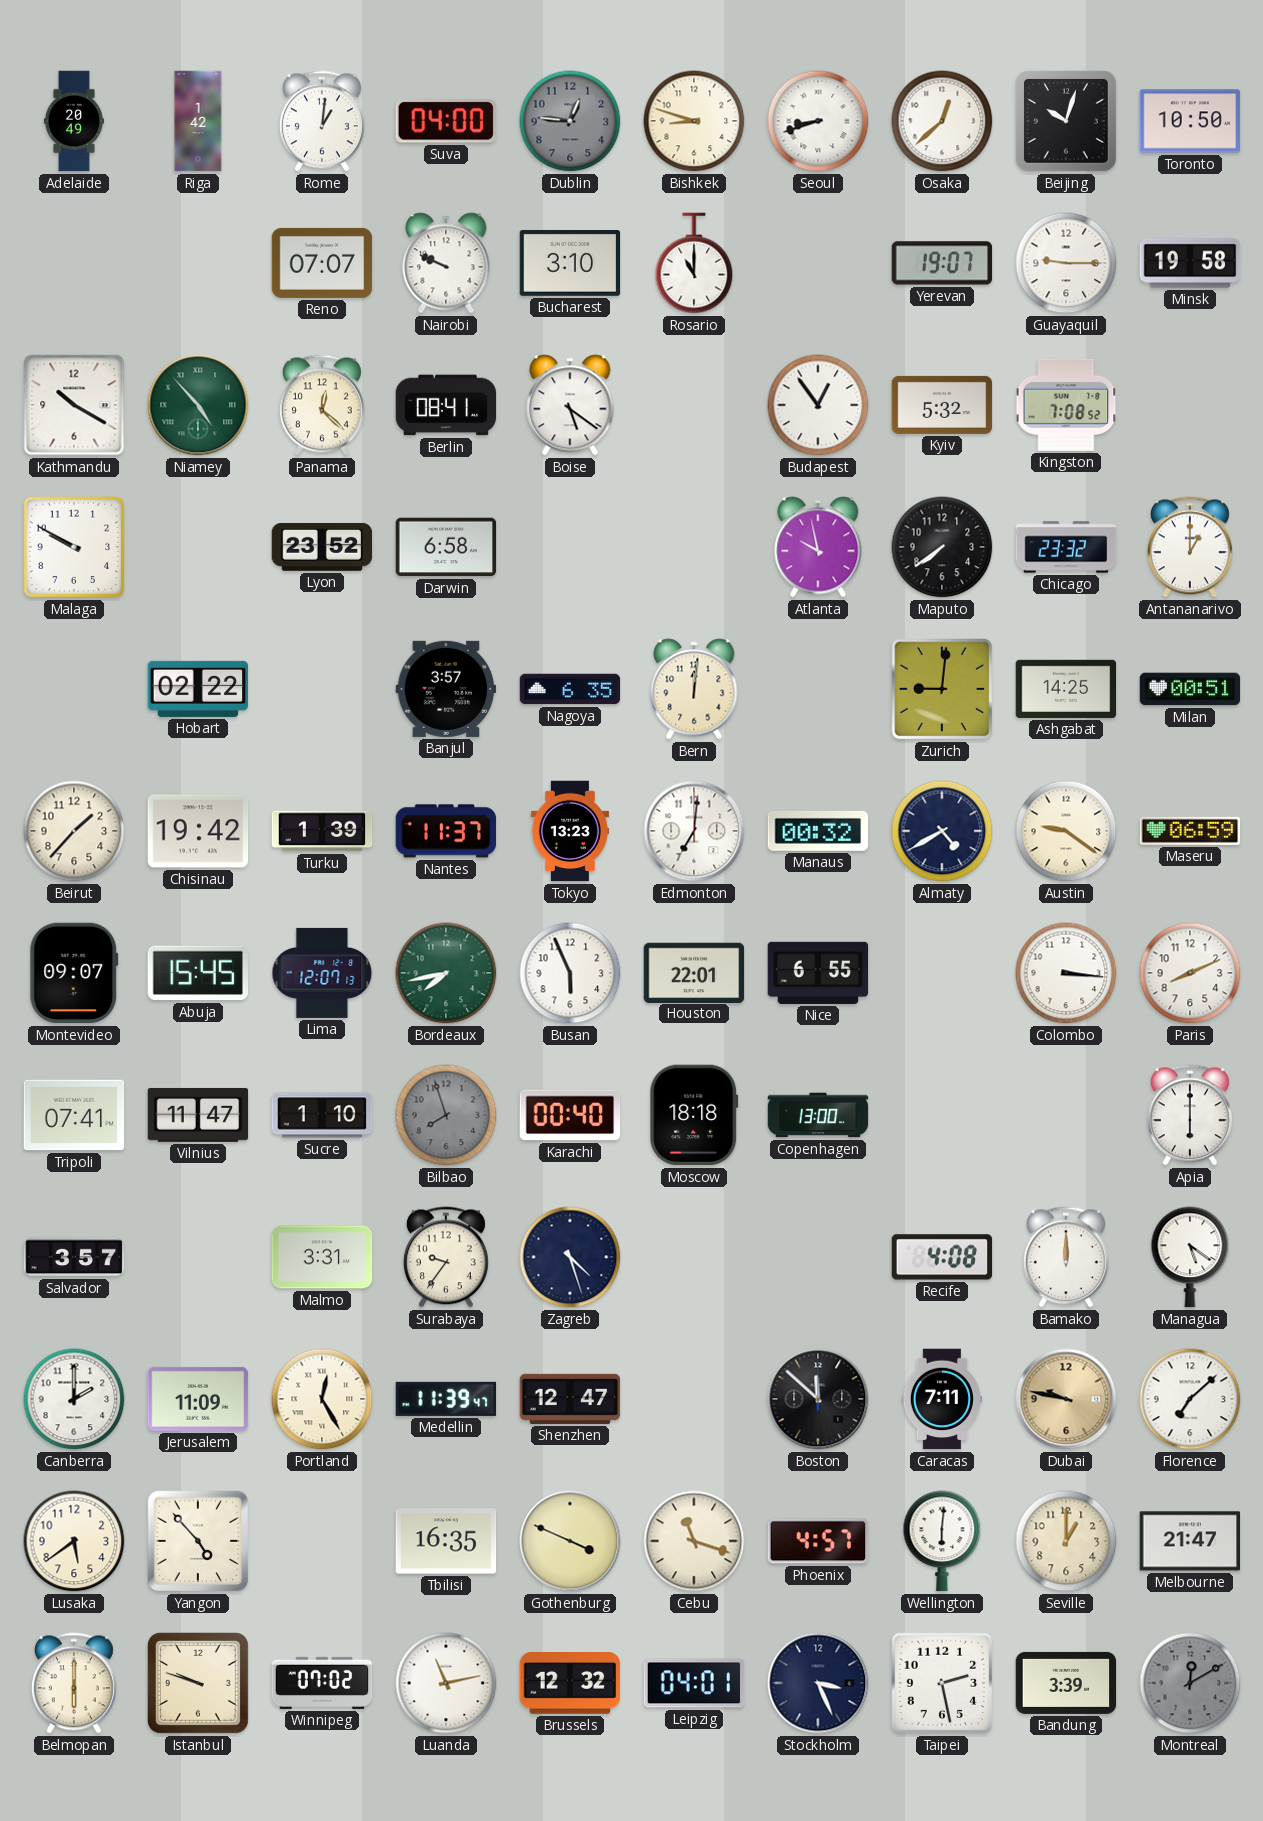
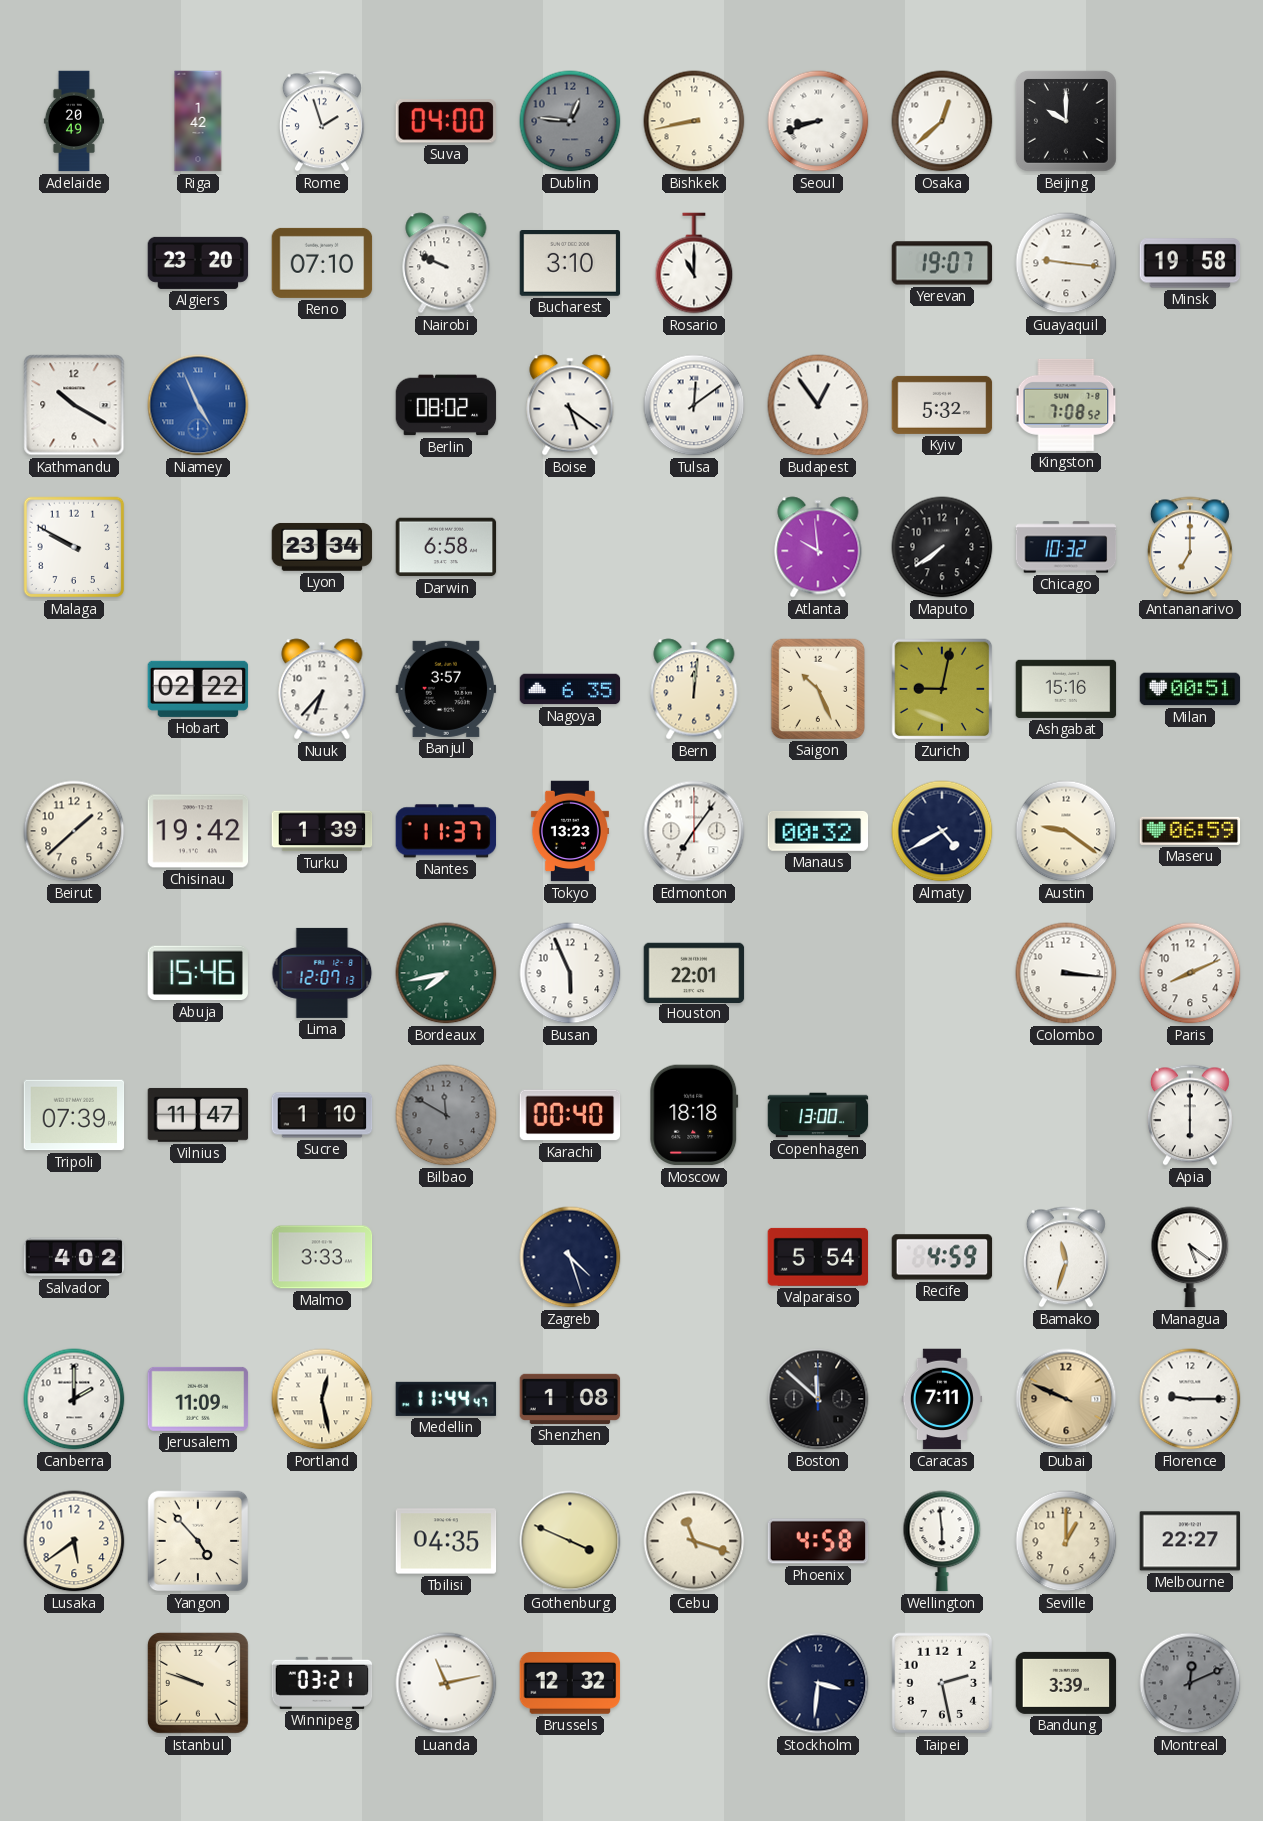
Rome: 1:01 -> 1:57
Bishkek: 8:48 -> 8:43
Beijing: 10:03 -> 10:00
Toronto: 10:50 -> none
Algiers: none -> 23:20
Reno: 07:07 -> 07:10
Guayaquil: 9:15 -> 9:16
Niamey: 4:53 -> 4:56
Niamey dial: green -> blue
Panama: 12:22 -> none
Berlin: 08:41 -> 08:02
Tulsa: none -> 12:09
Lyon: 23:52 -> 23:34
Atlanta: 9:58 -> 9:59
Chicago: 23:32 -> 10:32
Antananarivo: 1:00 -> 7:00
Nuuk: none -> 6:37
Saigon: none -> 10:26
Zurich: 9:01 -> 9:02
Ashgabat: 14:25 -> 15:16
Beirut: 1:37 -> 1:38
Edmonton: 7:01 -> 7:06
Montevideo: 09:07 -> none
Abuja: 15:45 -> 15:46
Nice: 6:55 -> none
Tripoli: 07:41 -> 07:39
Bilbao: 7:57 -> 11:50
Salvador: 3:57 -> 4:02
Malmo: 3:31 -> 3:33
Surabaya: 9:36 -> none
Valparaiso: none -> 5:54
Recife: 4:08 -> 4:59
Bamako: 12:00 -> 11:33
Portland: 12:25 -> 12:28
Medellin: 11:39 -> 11:44
Shenzhen: 12:47 -> 1:08
Dubai: 9:47 -> 9:49
Florence: 7:08 -> 9:15
Tbilisi: 16:35 -> 04:35
Phoenix: 4:57 -> 4:58
Wellington: 6:01 -> 5:59
Melbourne: 21:47 -> 22:27
Belmopan: 6:00 -> none
Winnipeg: 07:02 -> 03:21
Leipzig: 04:01 -> none
Stockholm: 3:26 -> 3:31
Montreal: 12:10 -> 12:11
